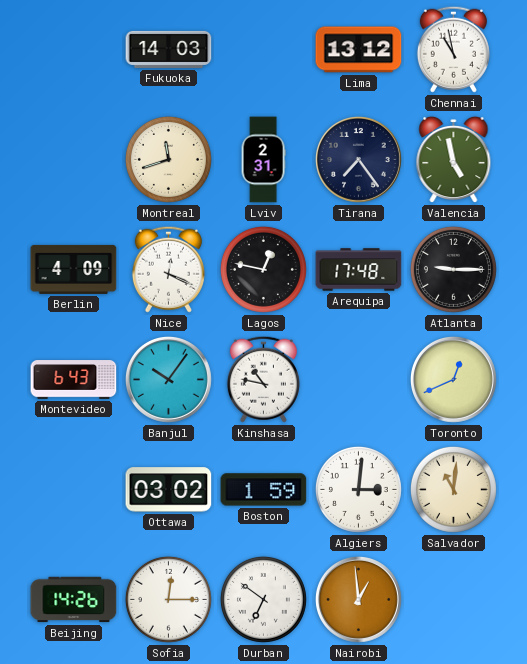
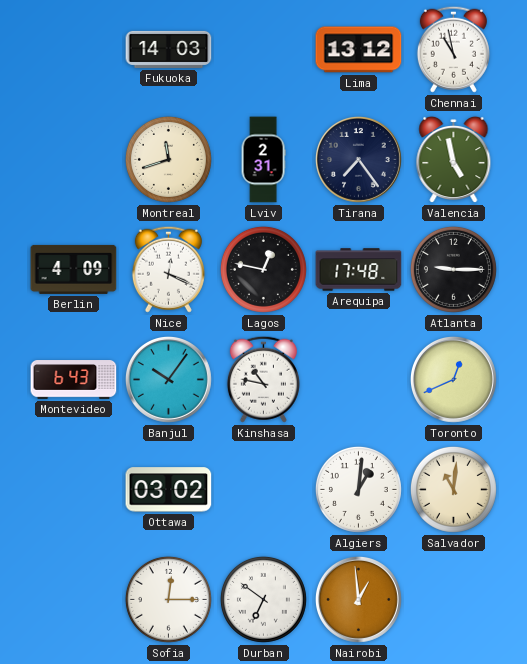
Boston: 1:59 -> none
Algiers: 3:01 -> 1:01
Beijing: 14:26 -> none
